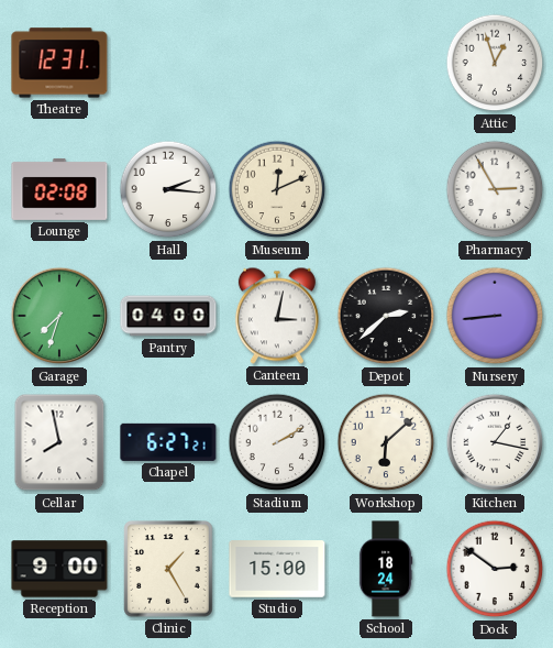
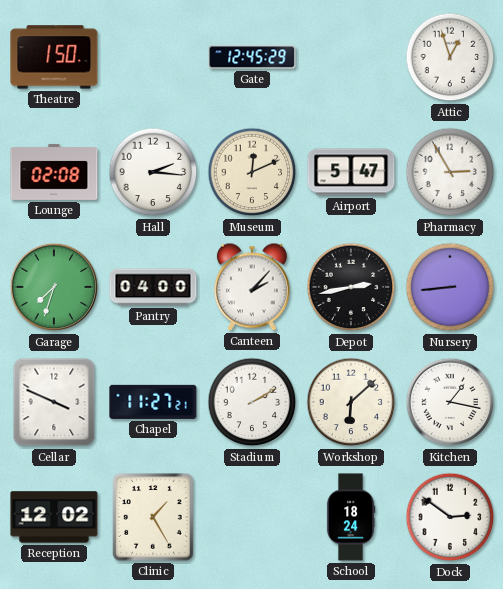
Theatre: 12:31 -> 1:50
Gate: none -> 12:45
Airport: none -> 5:47
Canteen: 3:02 -> 2:07
Depot: 2:38 -> 2:43
Cellar: 7:58 -> 3:49
Chapel: 6:27 -> 11:27
Reception: 9:00 -> 12:02
Studio: 15:00 -> none
